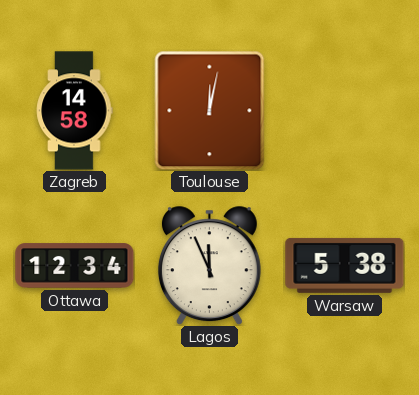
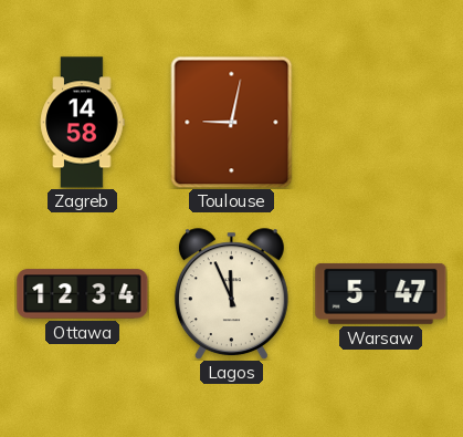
Toulouse: 12:02 -> 9:02
Warsaw: 5:38 -> 5:47
